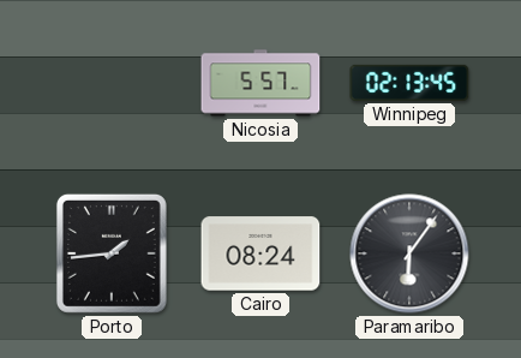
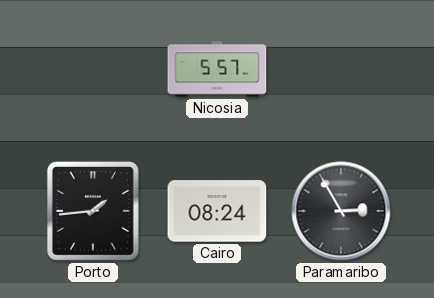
Winnipeg: 02:13 -> none
Paramaribo: 6:06 -> 2:55
